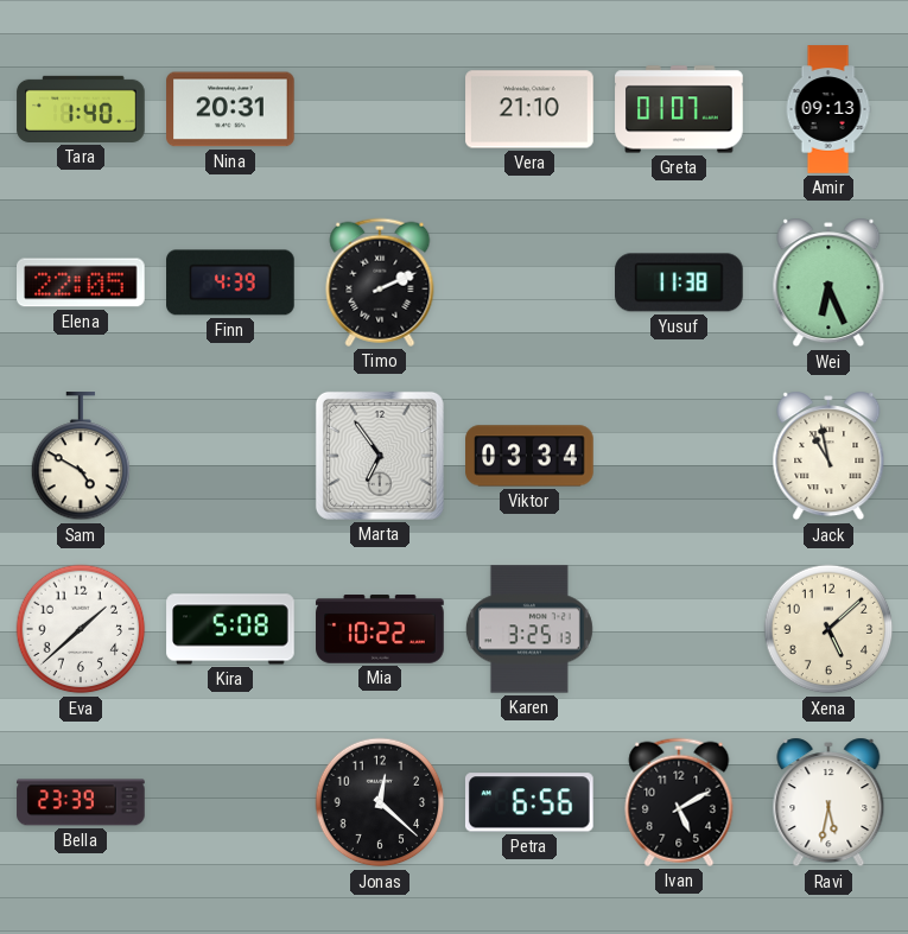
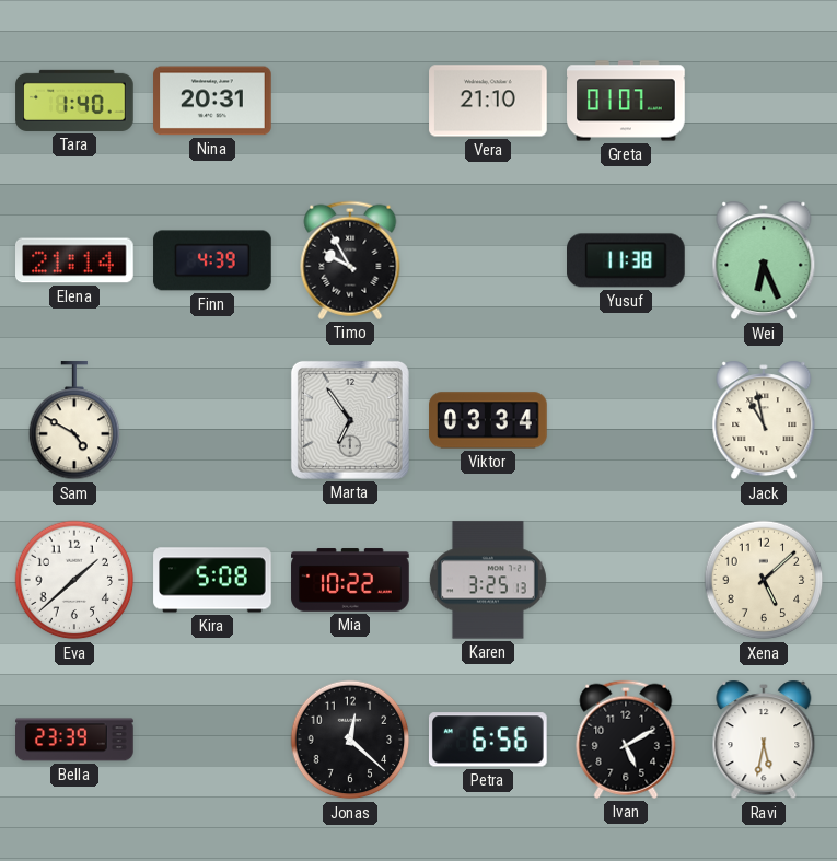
Amir: 09:13 -> none
Elena: 22:05 -> 21:14
Timo: 2:11 -> 9:55
